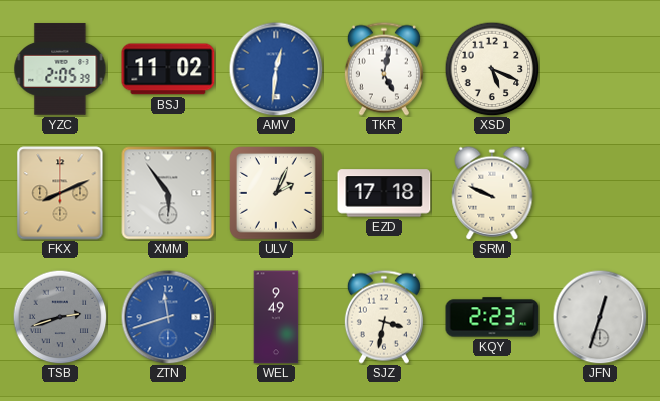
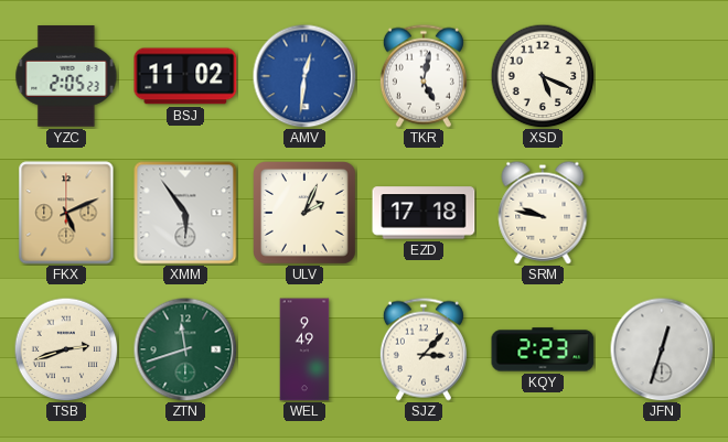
YZC: 2:05:39 -> 2:05:23
FKX: 8:11 -> 5:11
SRM: 9:49 -> 9:47
TSB dial: grey -> cream
ZTN dial: blue -> green
SJZ: 3:32 -> 3:07
